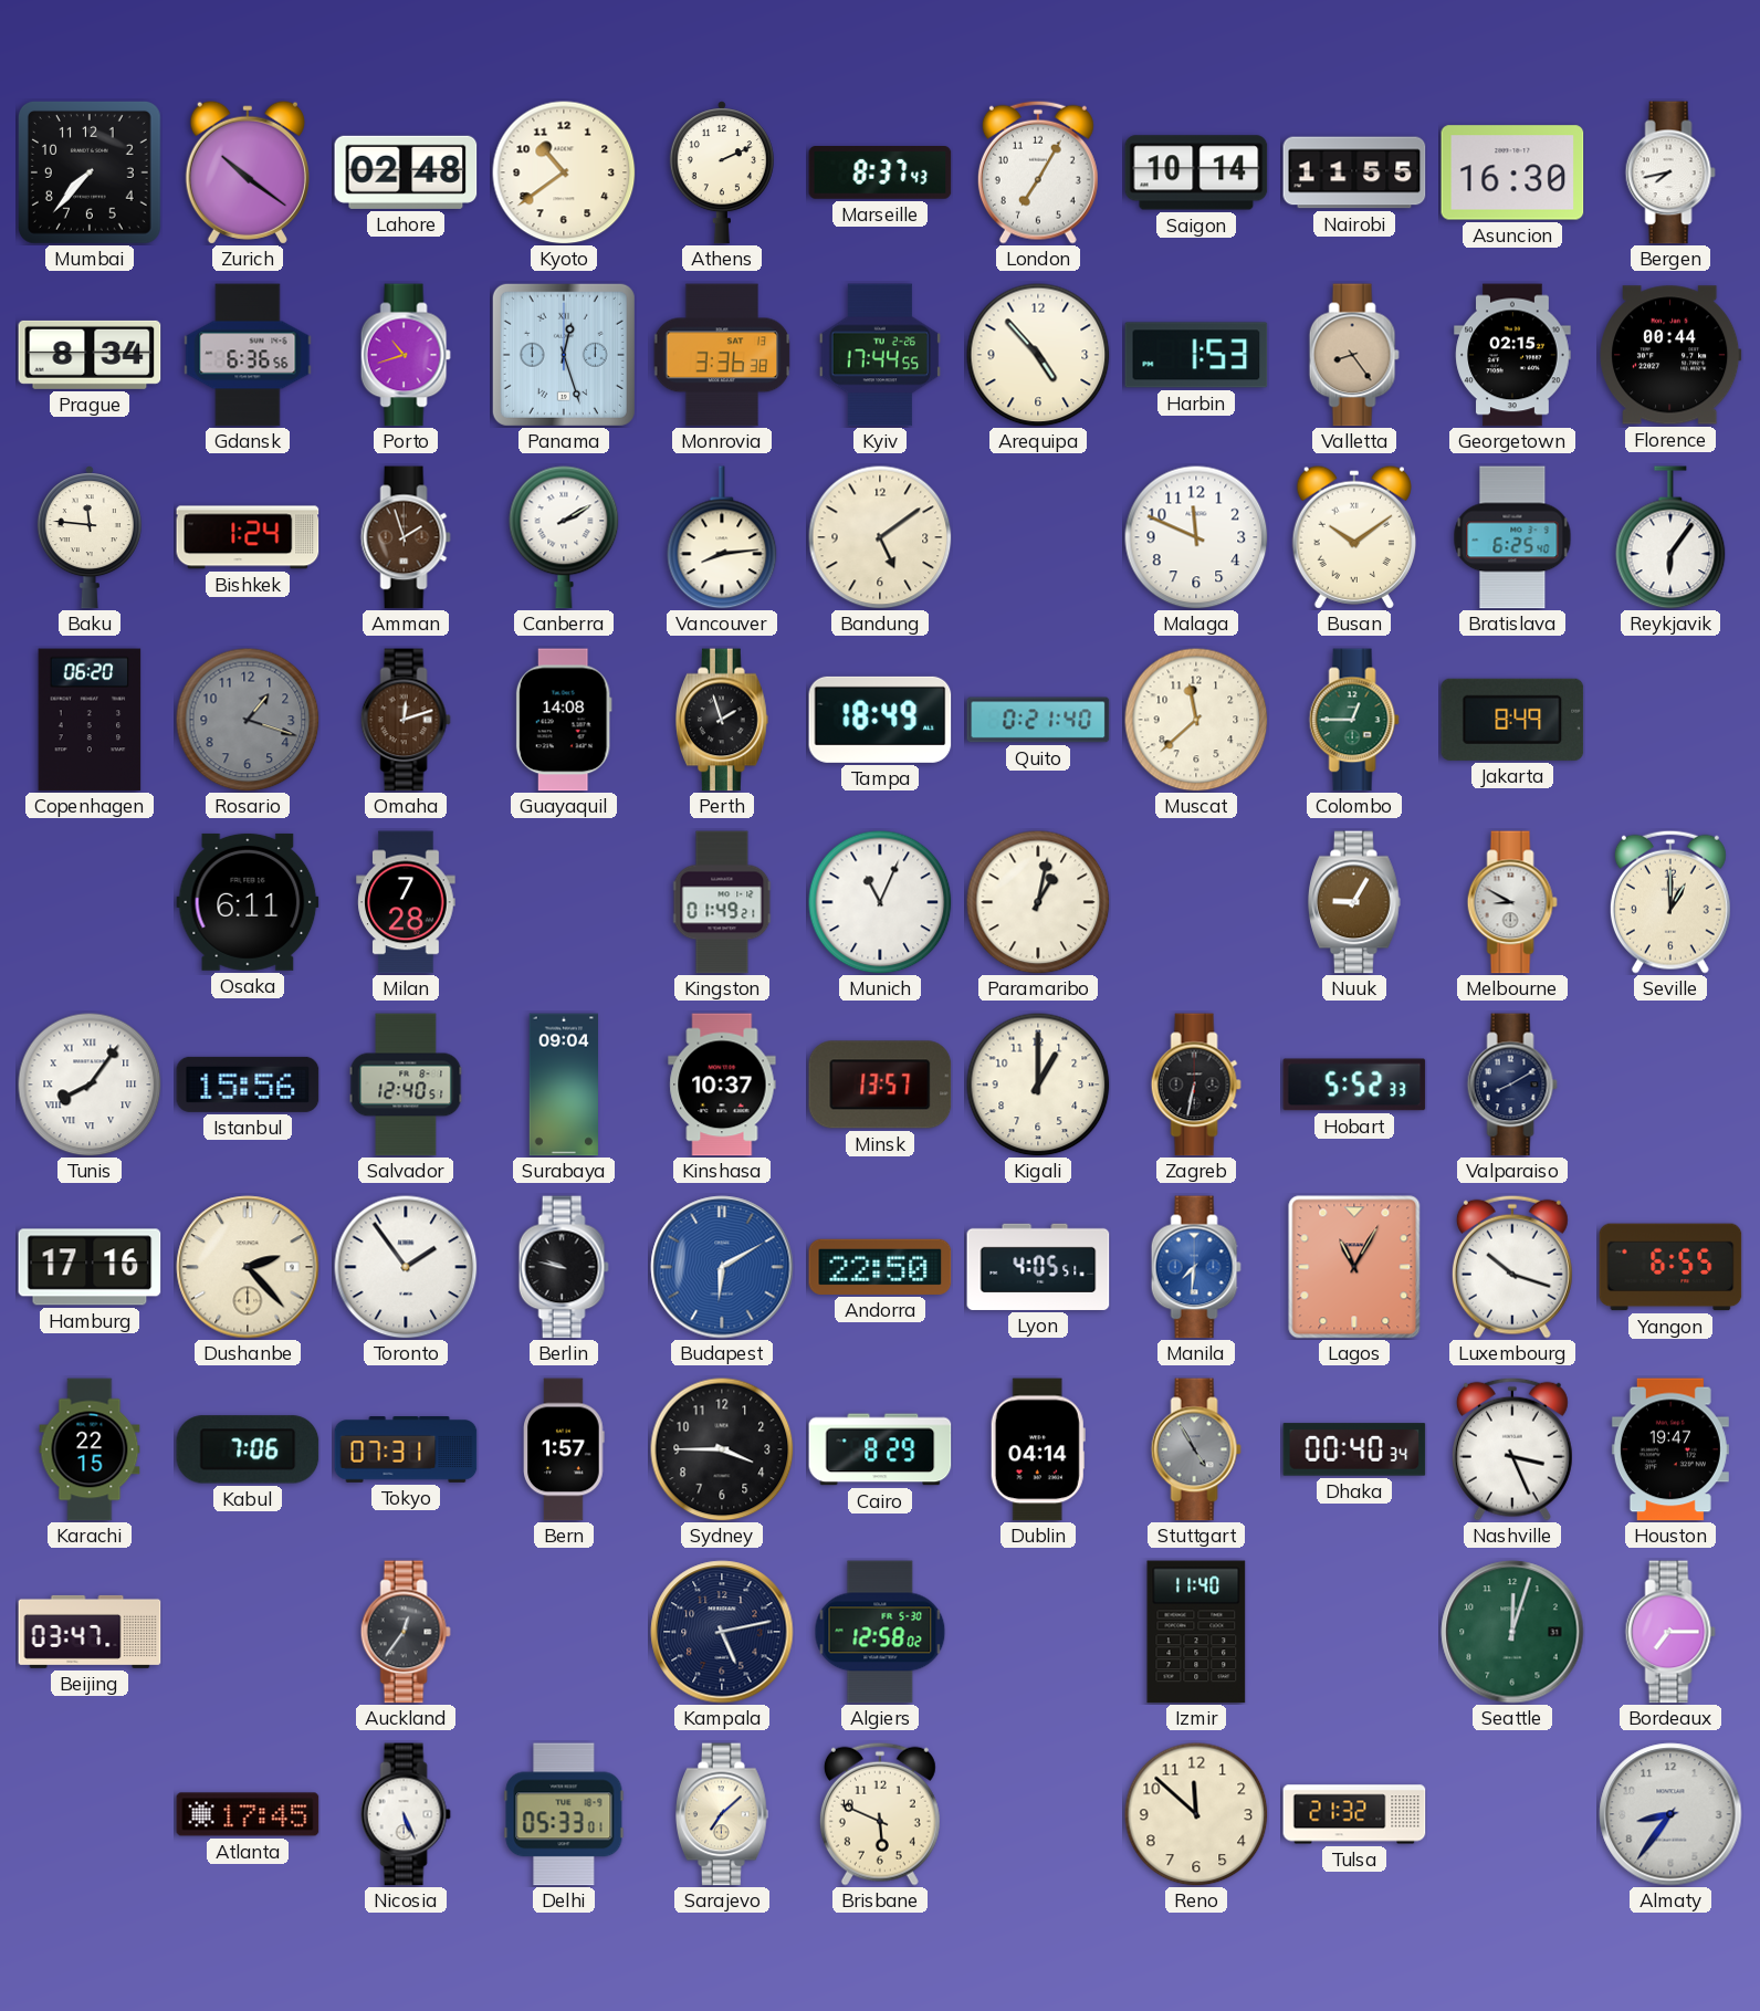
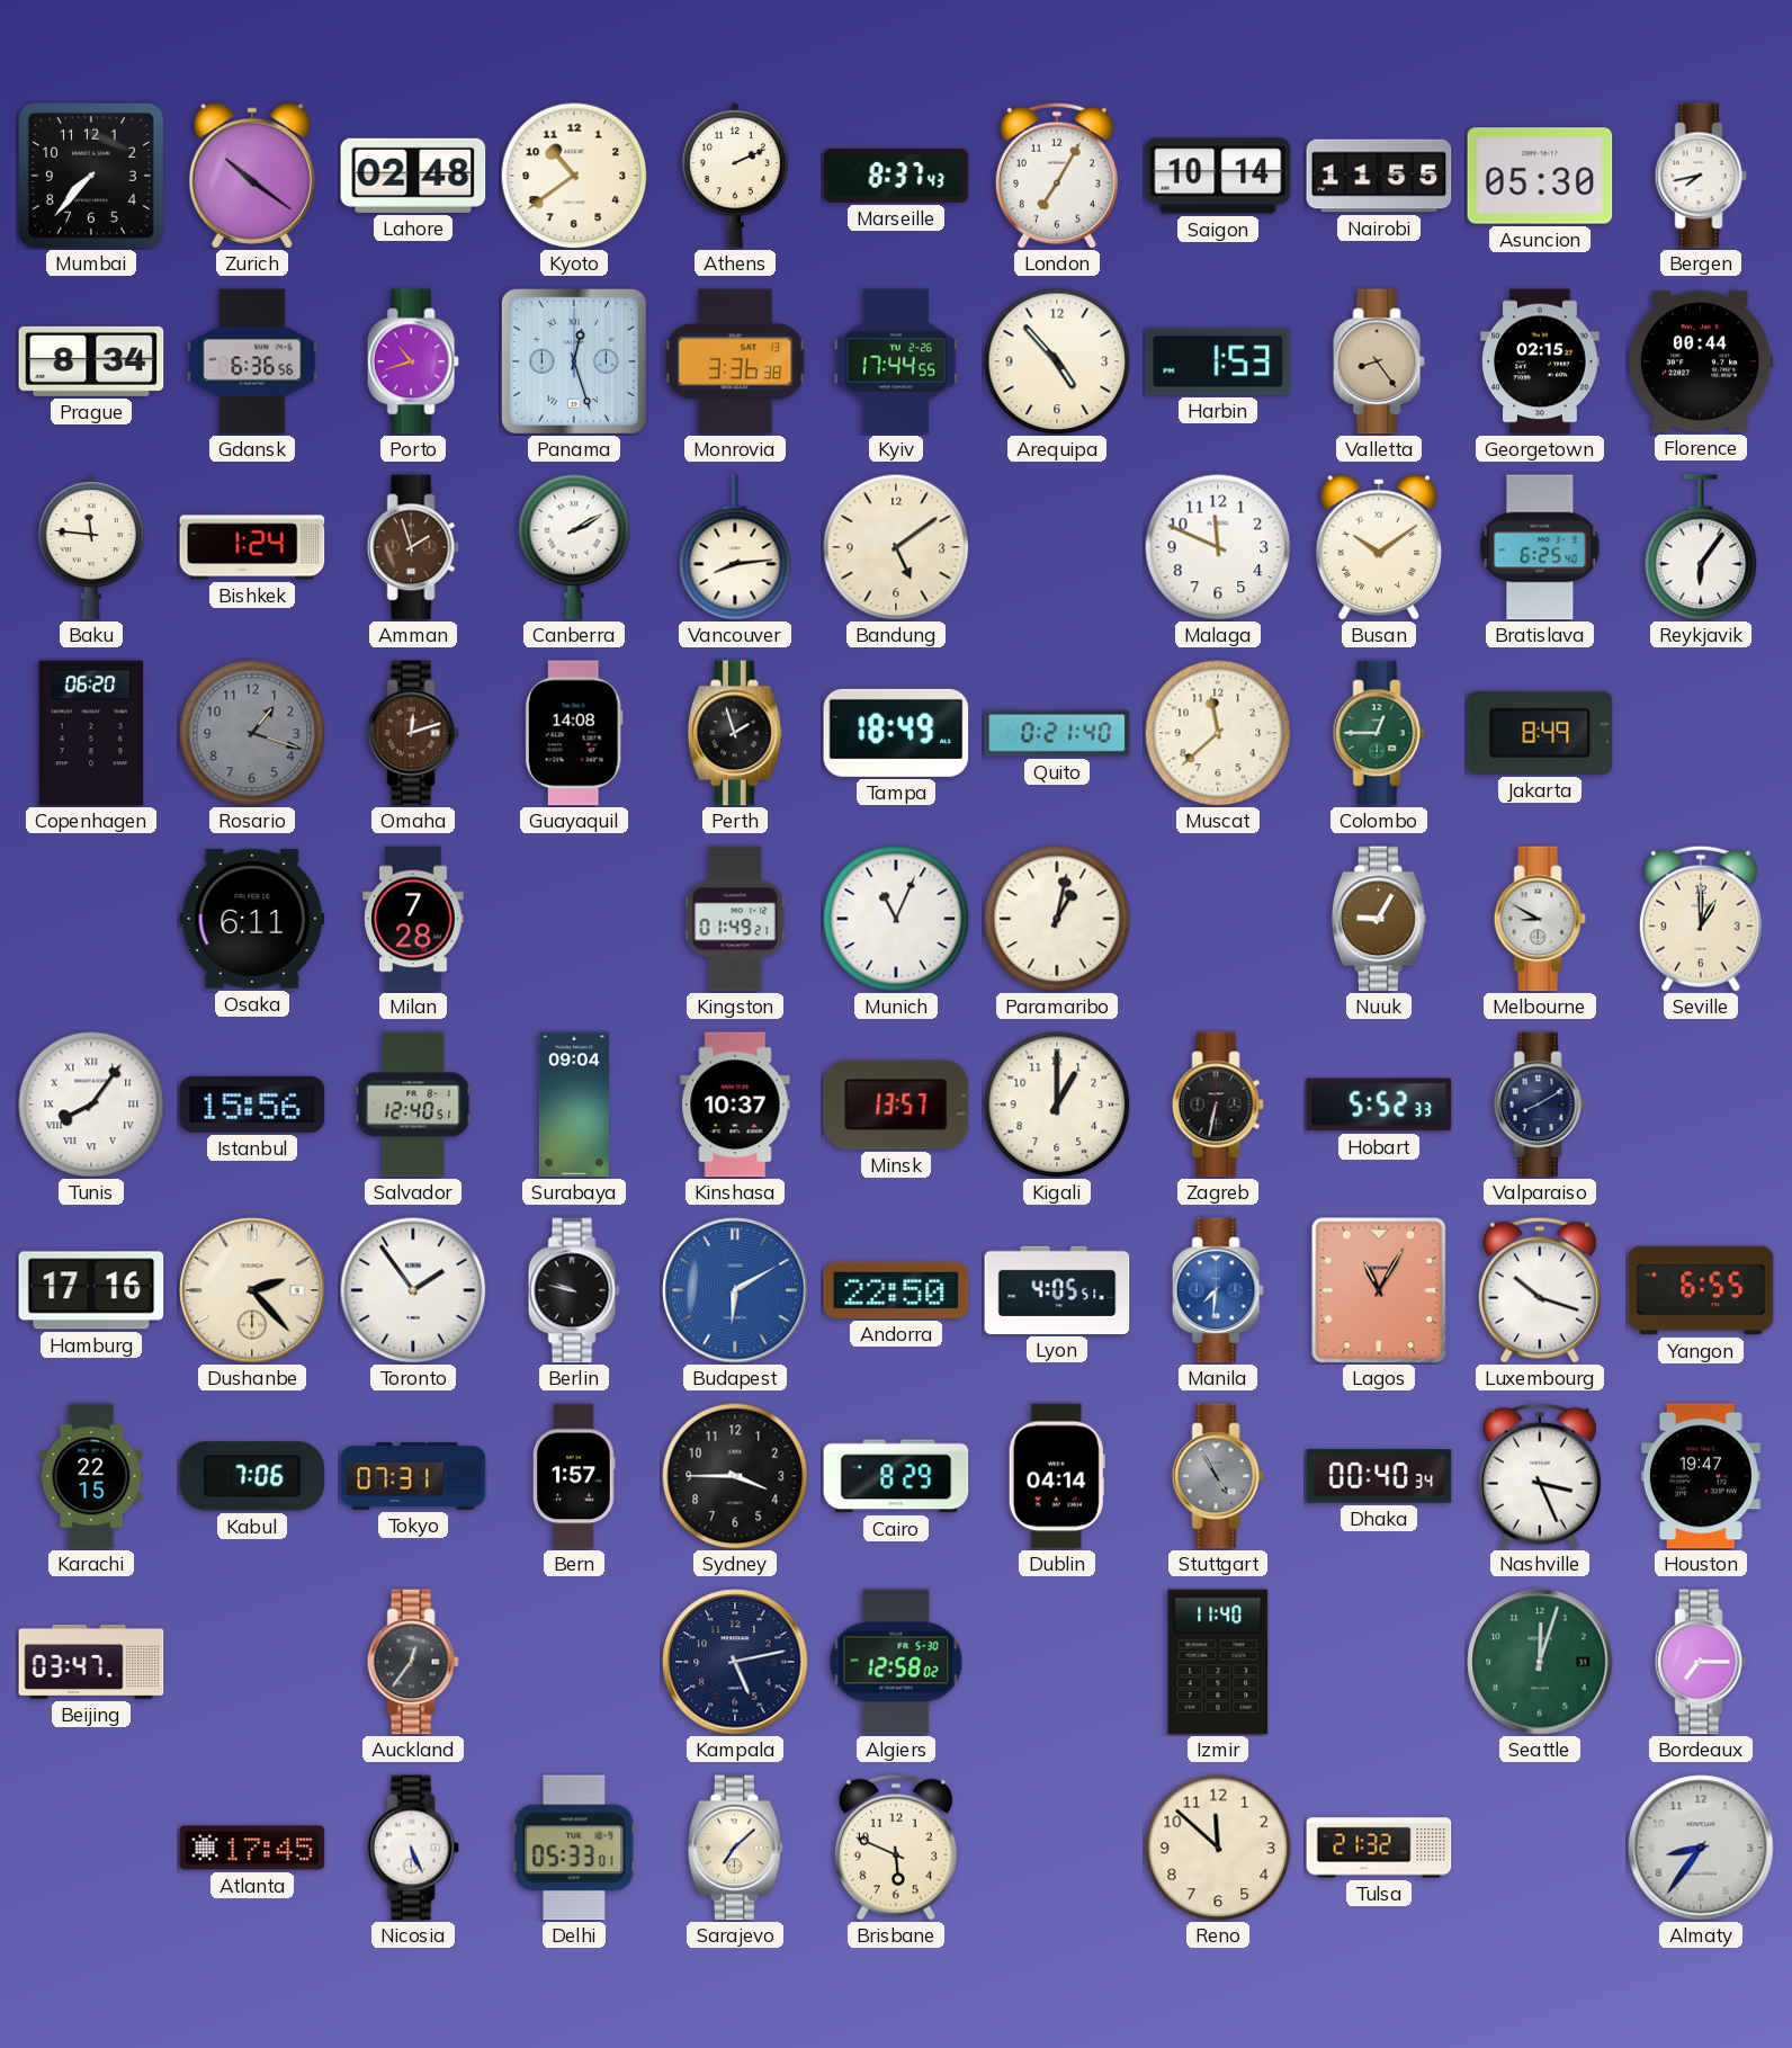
Asuncion: 16:30 -> 05:30
